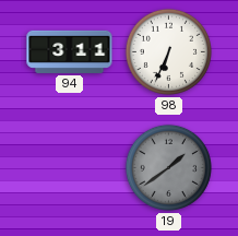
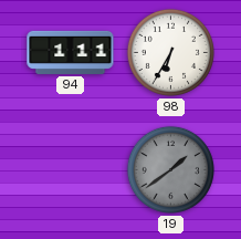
94: 3:11 -> 1:11
98: 6:34 -> 6:35
